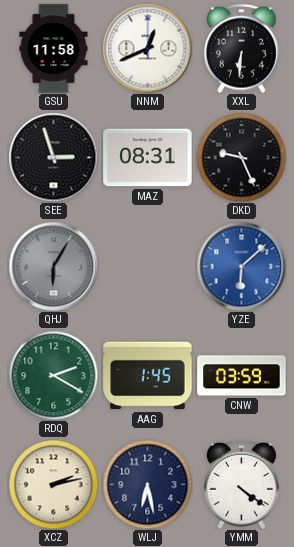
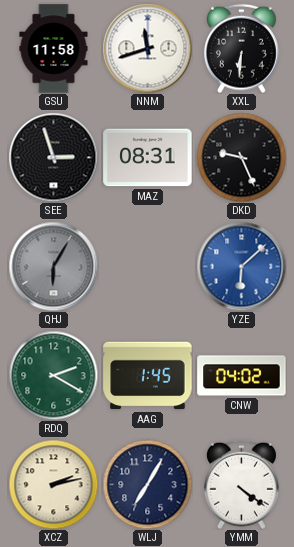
NNM: 12:41 -> 11:42
CNW: 03:59 -> 04:02
WLJ: 6:28 -> 7:05
